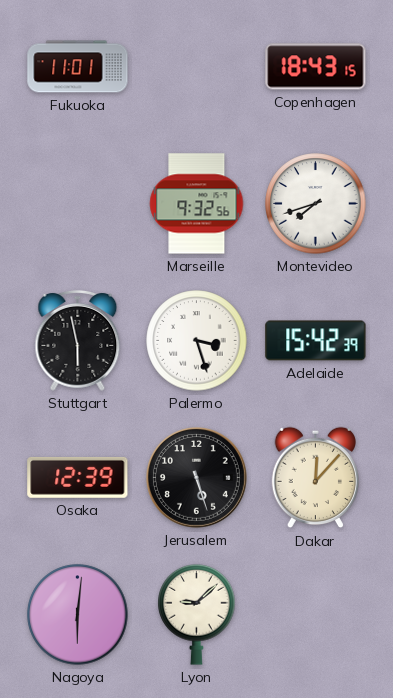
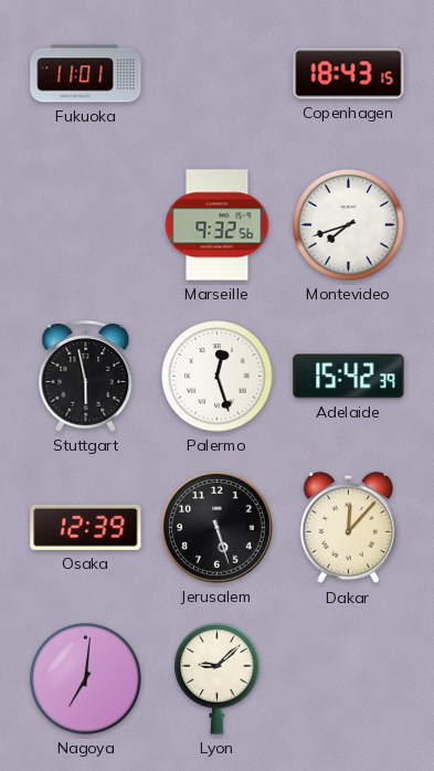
Palermo: 3:27 -> 12:27
Nagoya: 6:01 -> 7:01
